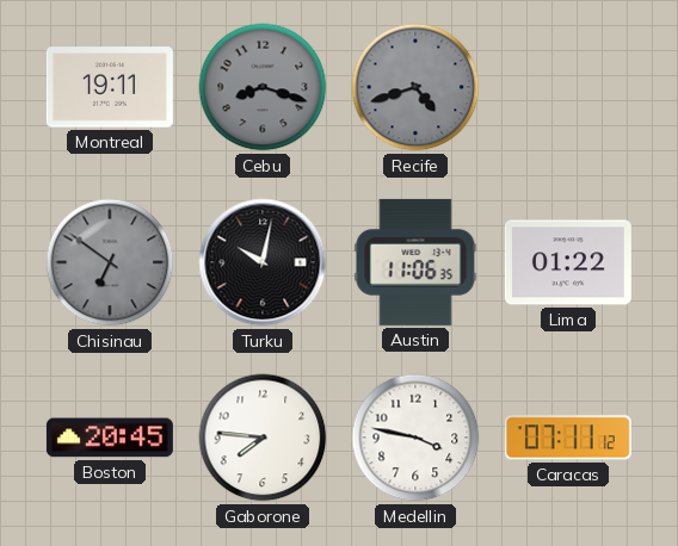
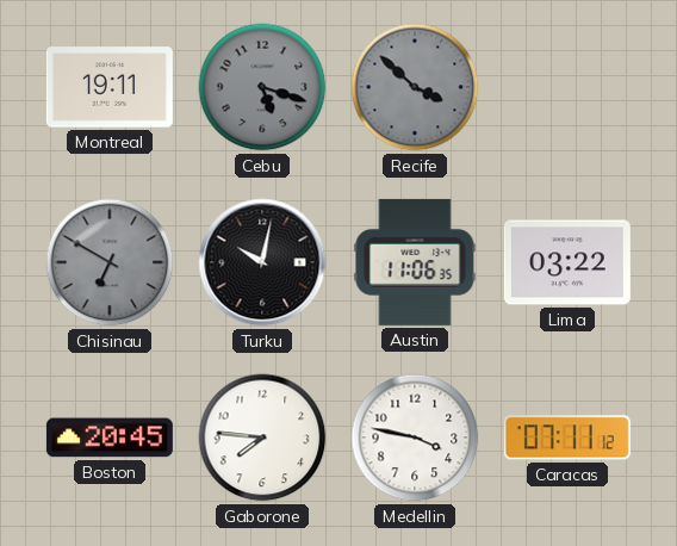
Cebu: 8:18 -> 5:18
Recife: 4:42 -> 3:52
Chisinau: 6:51 -> 6:50
Lima: 01:22 -> 03:22
